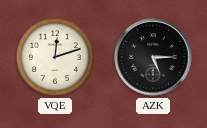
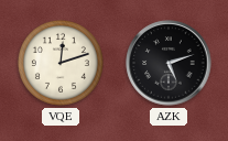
AZK: 5:15 -> 5:12
